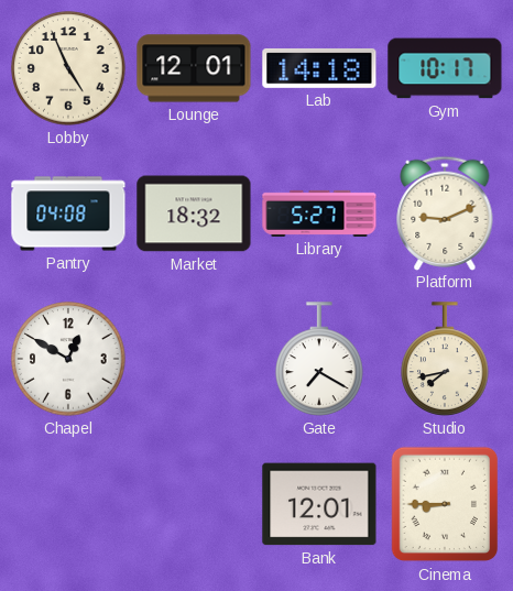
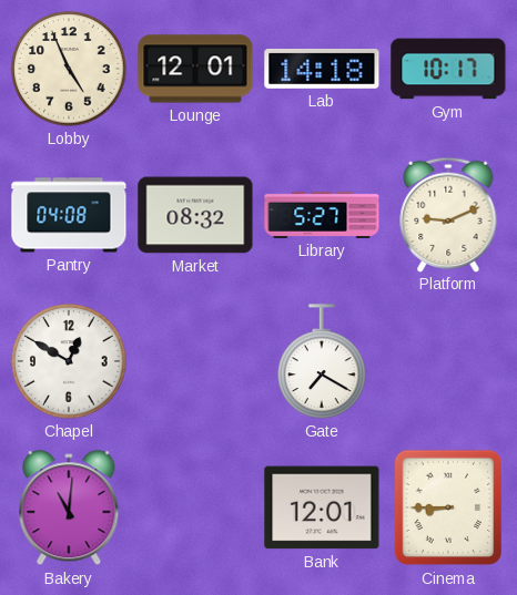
Market: 18:32 -> 08:32
Studio: 7:43 -> none
Bakery: none -> 11:01
